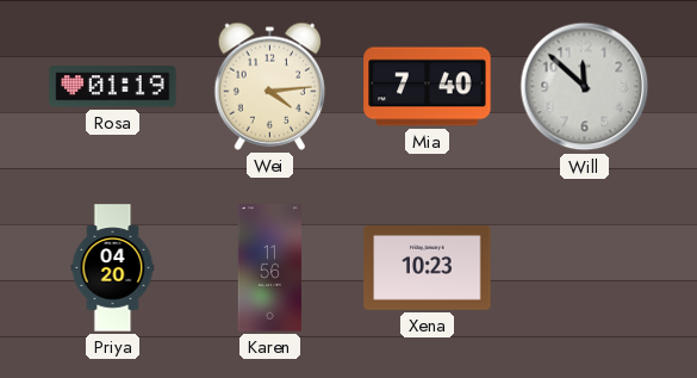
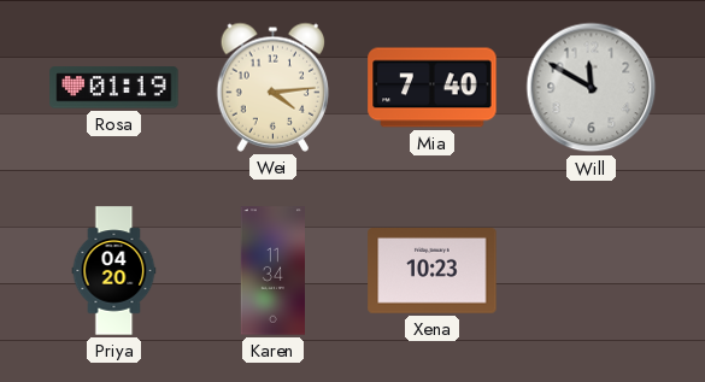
Will: 11:52 -> 11:50
Karen: 11:56 -> 11:34
